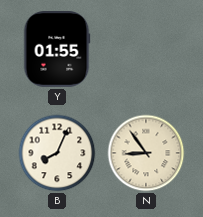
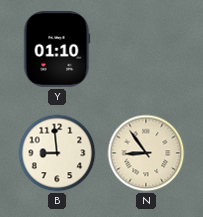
Y: 01:55 -> 01:10
B: 8:04 -> 8:59
